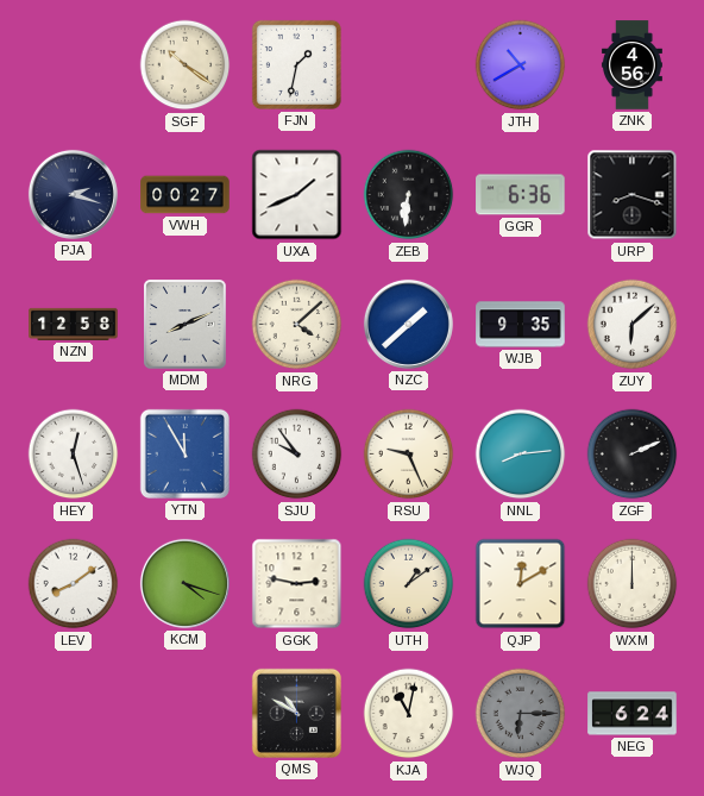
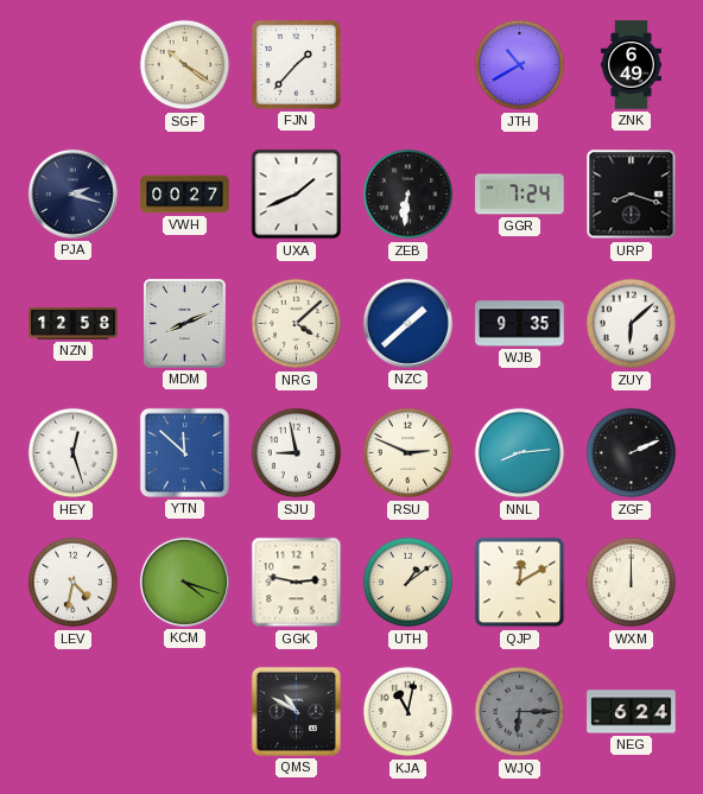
FJN: 1:32 -> 1:37
ZNK: 4:56 -> 6:49
GGR: 6:36 -> 7:24
YTN: 11:55 -> 11:52
SJU: 9:54 -> 8:58
RSU: 9:26 -> 2:49
LEV: 8:09 -> 4:32
